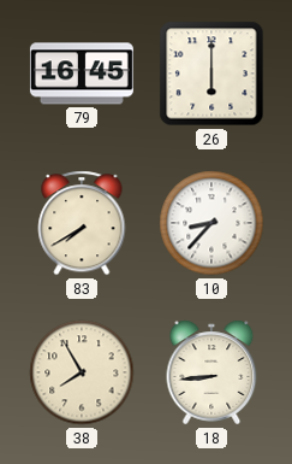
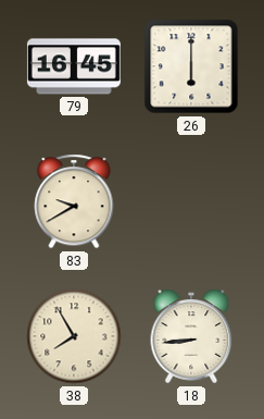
83: 7:40 -> 9:40
10: 8:37 -> none
